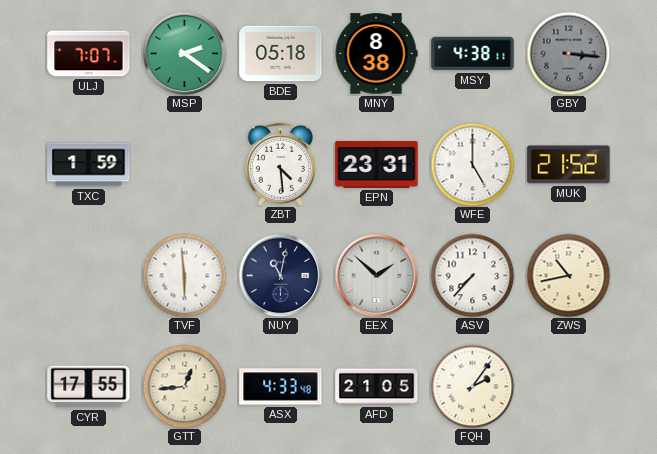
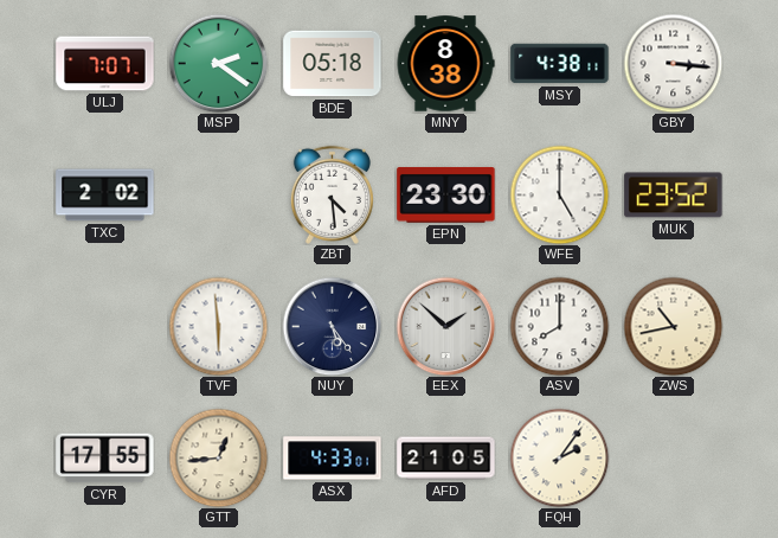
GBY dial: grey -> white
TXC: 1:59 -> 2:02
EPN: 23:31 -> 23:30
MUK: 21:52 -> 23:52
NUY: 11:02 -> 5:24
ASV: 7:37 -> 8:00
ASX: 4:33:48 -> 4:33:01
